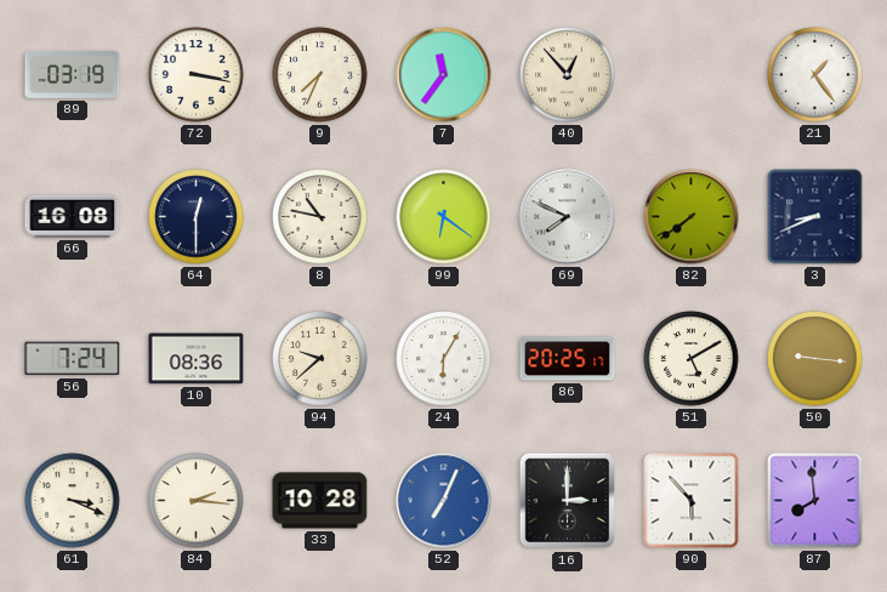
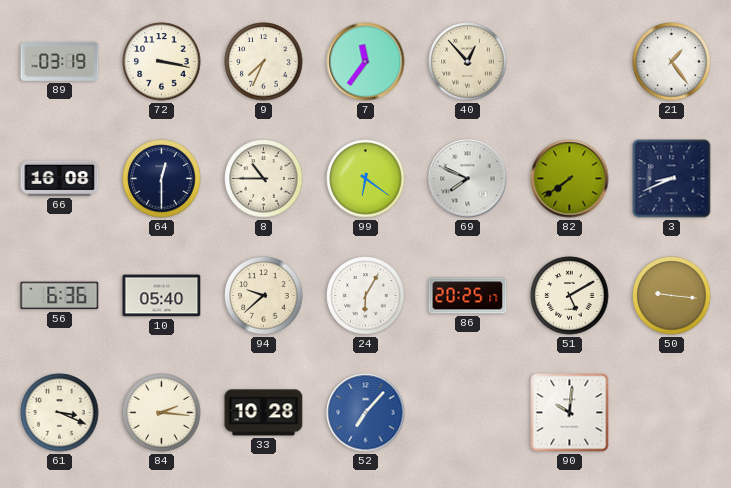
8: 10:47 -> 10:45
56: 7:24 -> 6:36
10: 08:36 -> 05:40
52: 7:04 -> 7:07
16: 3:00 -> none
90: 5:53 -> 10:01
87: 7:59 -> none
